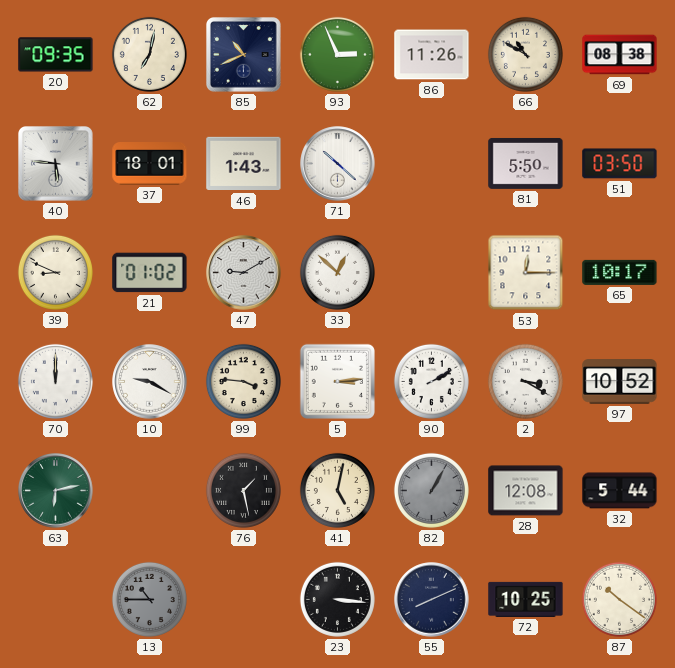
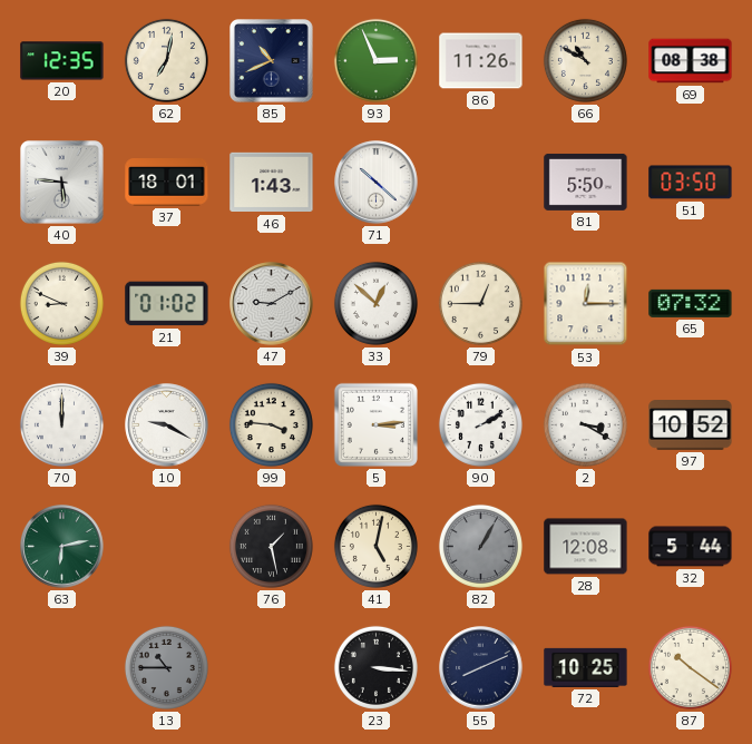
20: 09:35 -> 12:35
79: none -> 12:45
65: 10:17 -> 07:32
